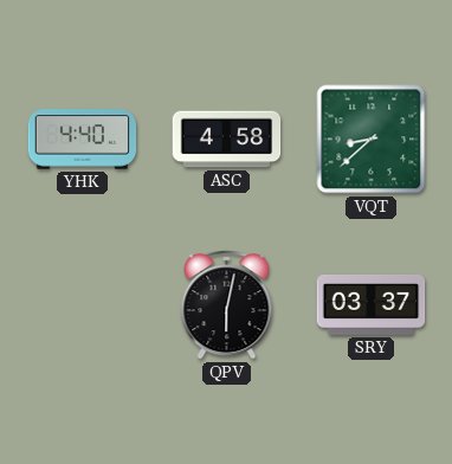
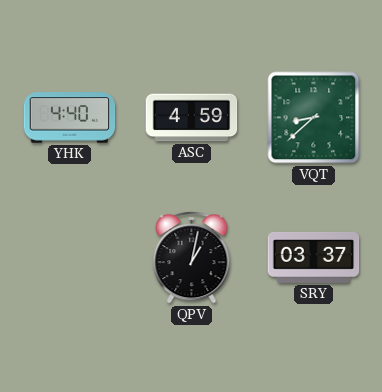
ASC: 4:58 -> 4:59
QPV: 6:02 -> 1:02
